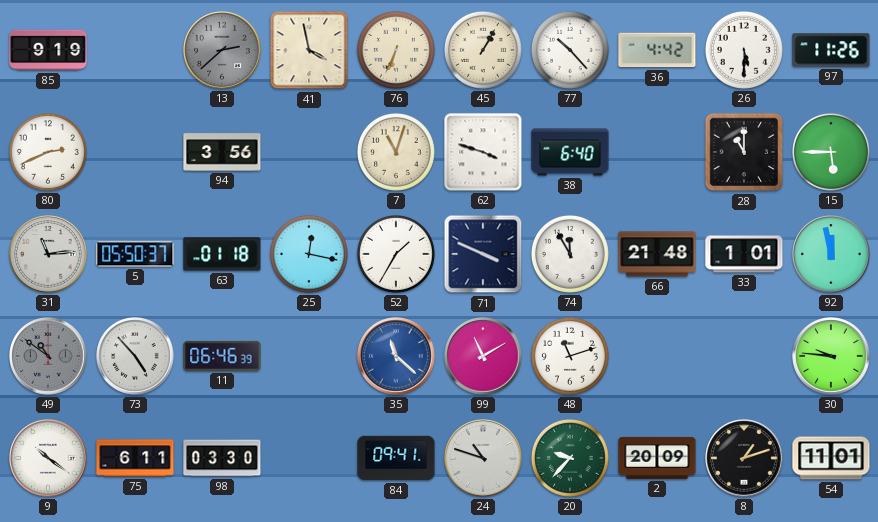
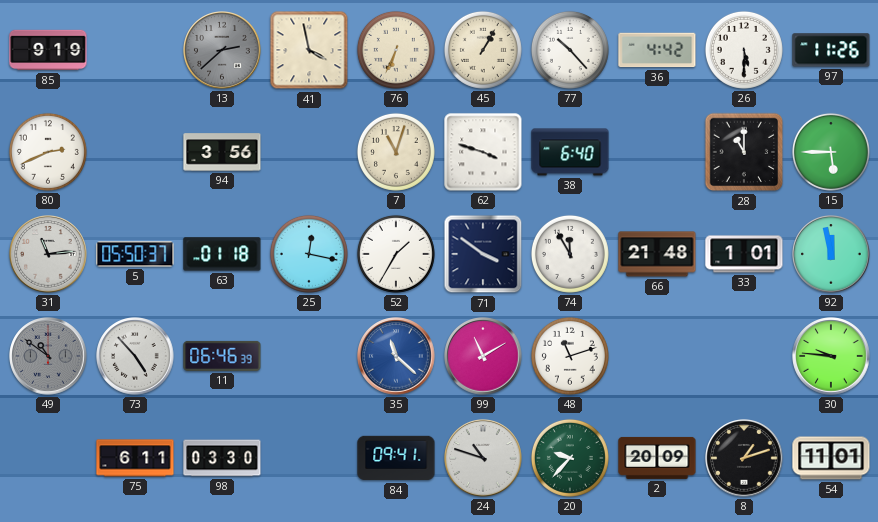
71: 3:49 -> 3:51
9: 10:21 -> none
